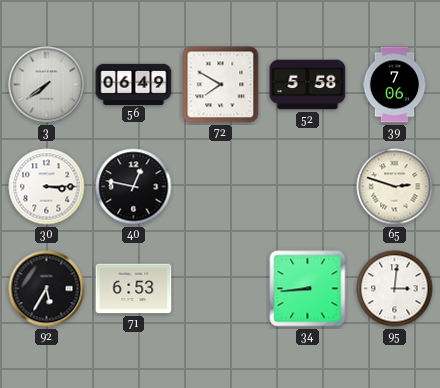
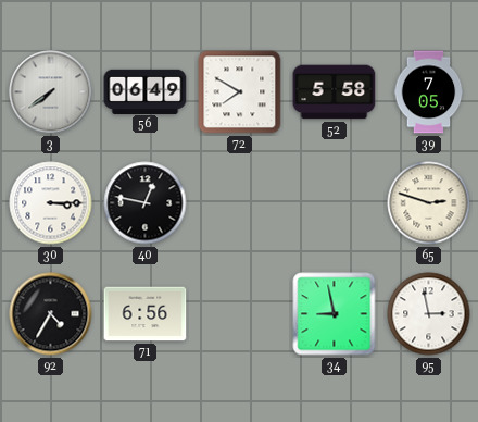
39: 7:06 -> 7:05
92: 5:35 -> 4:35
71: 6:53 -> 6:56
34: 8:44 -> 8:58
95: 3:01 -> 2:58
